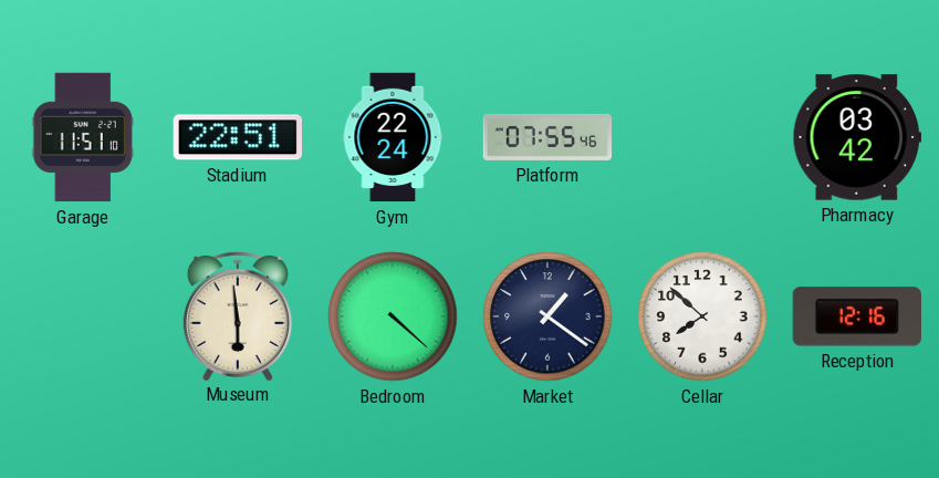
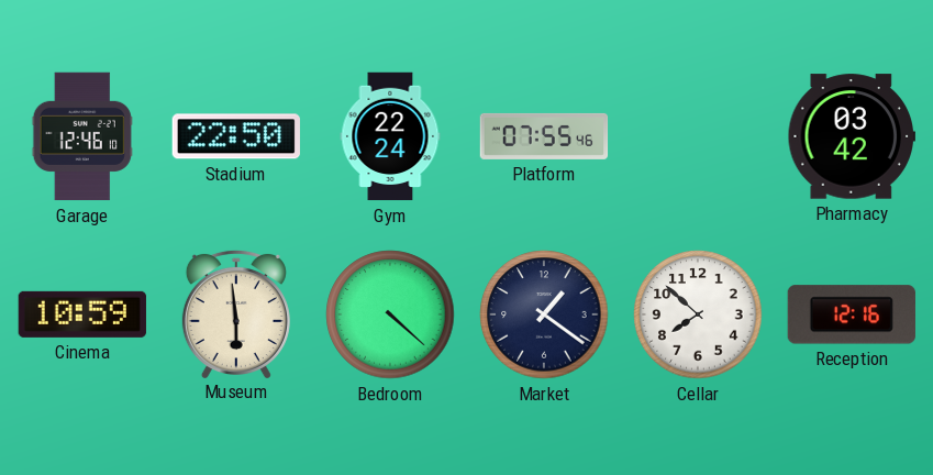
Garage: 11:51 -> 12:46
Stadium: 22:51 -> 22:50
Cinema: none -> 10:59
